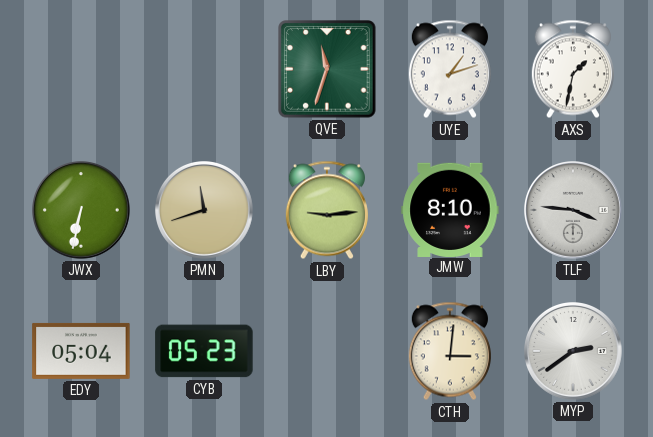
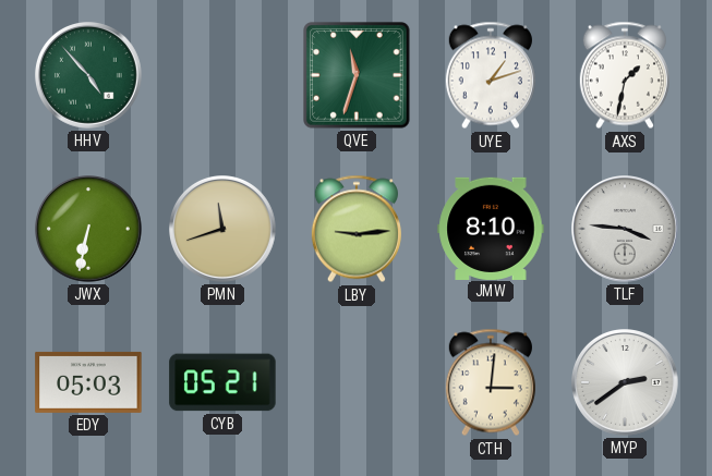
HHV: none -> 4:53
EDY: 05:04 -> 05:03
CYB: 05:23 -> 05:21
